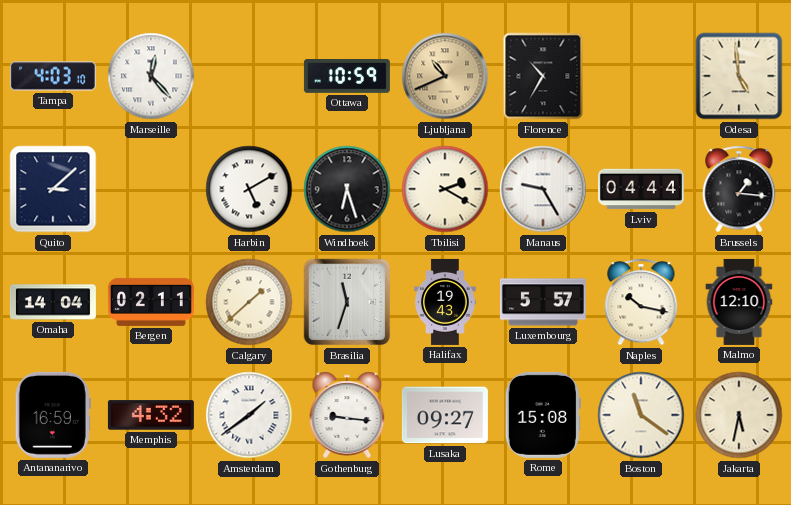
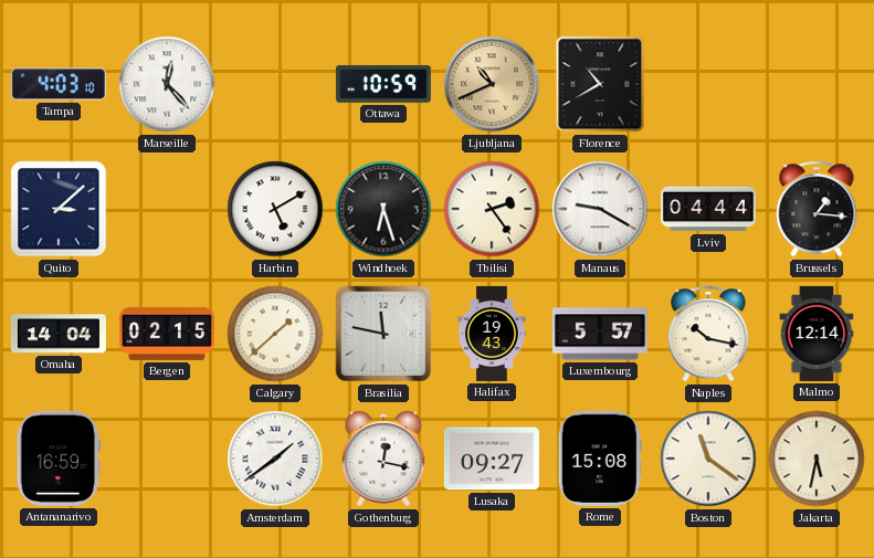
Florence: 10:35 -> 10:40
Odesa: 4:59 -> none
Tbilisi: 2:20 -> 2:24
Manaus: 9:25 -> 9:20
Bergen: 02:11 -> 02:15
Brasilia: 11:33 -> 11:47
Malmo: 12:10 -> 12:14
Memphis: 4:32 -> none
Gothenburg: 9:16 -> 12:17
